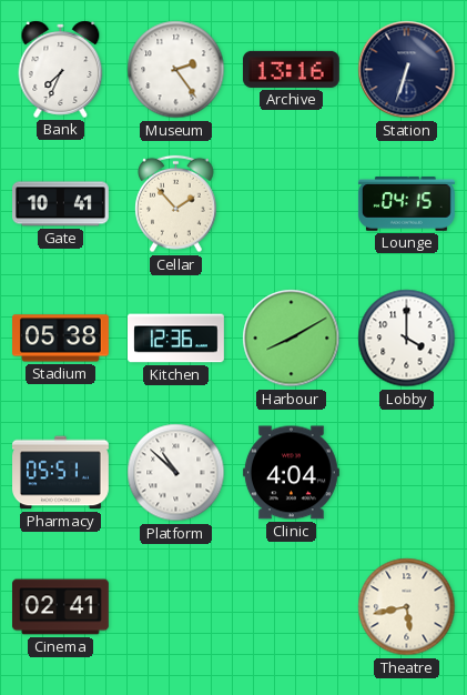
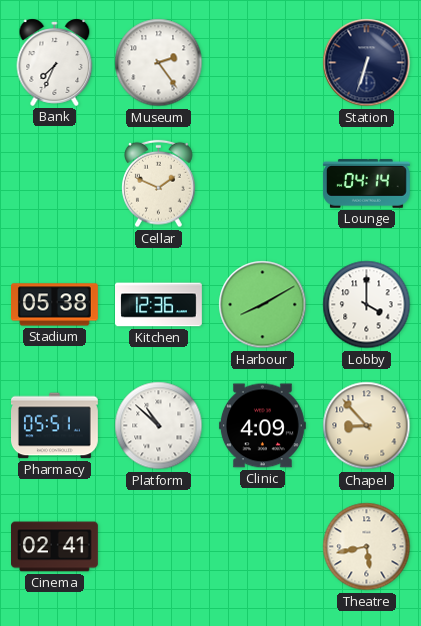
Archive: 13:16 -> none
Gate: 10:41 -> none
Cellar: 1:53 -> 1:49
Lounge: 04:15 -> 04:14
Clinic: 4:04 -> 4:09
Chapel: none -> 8:53
